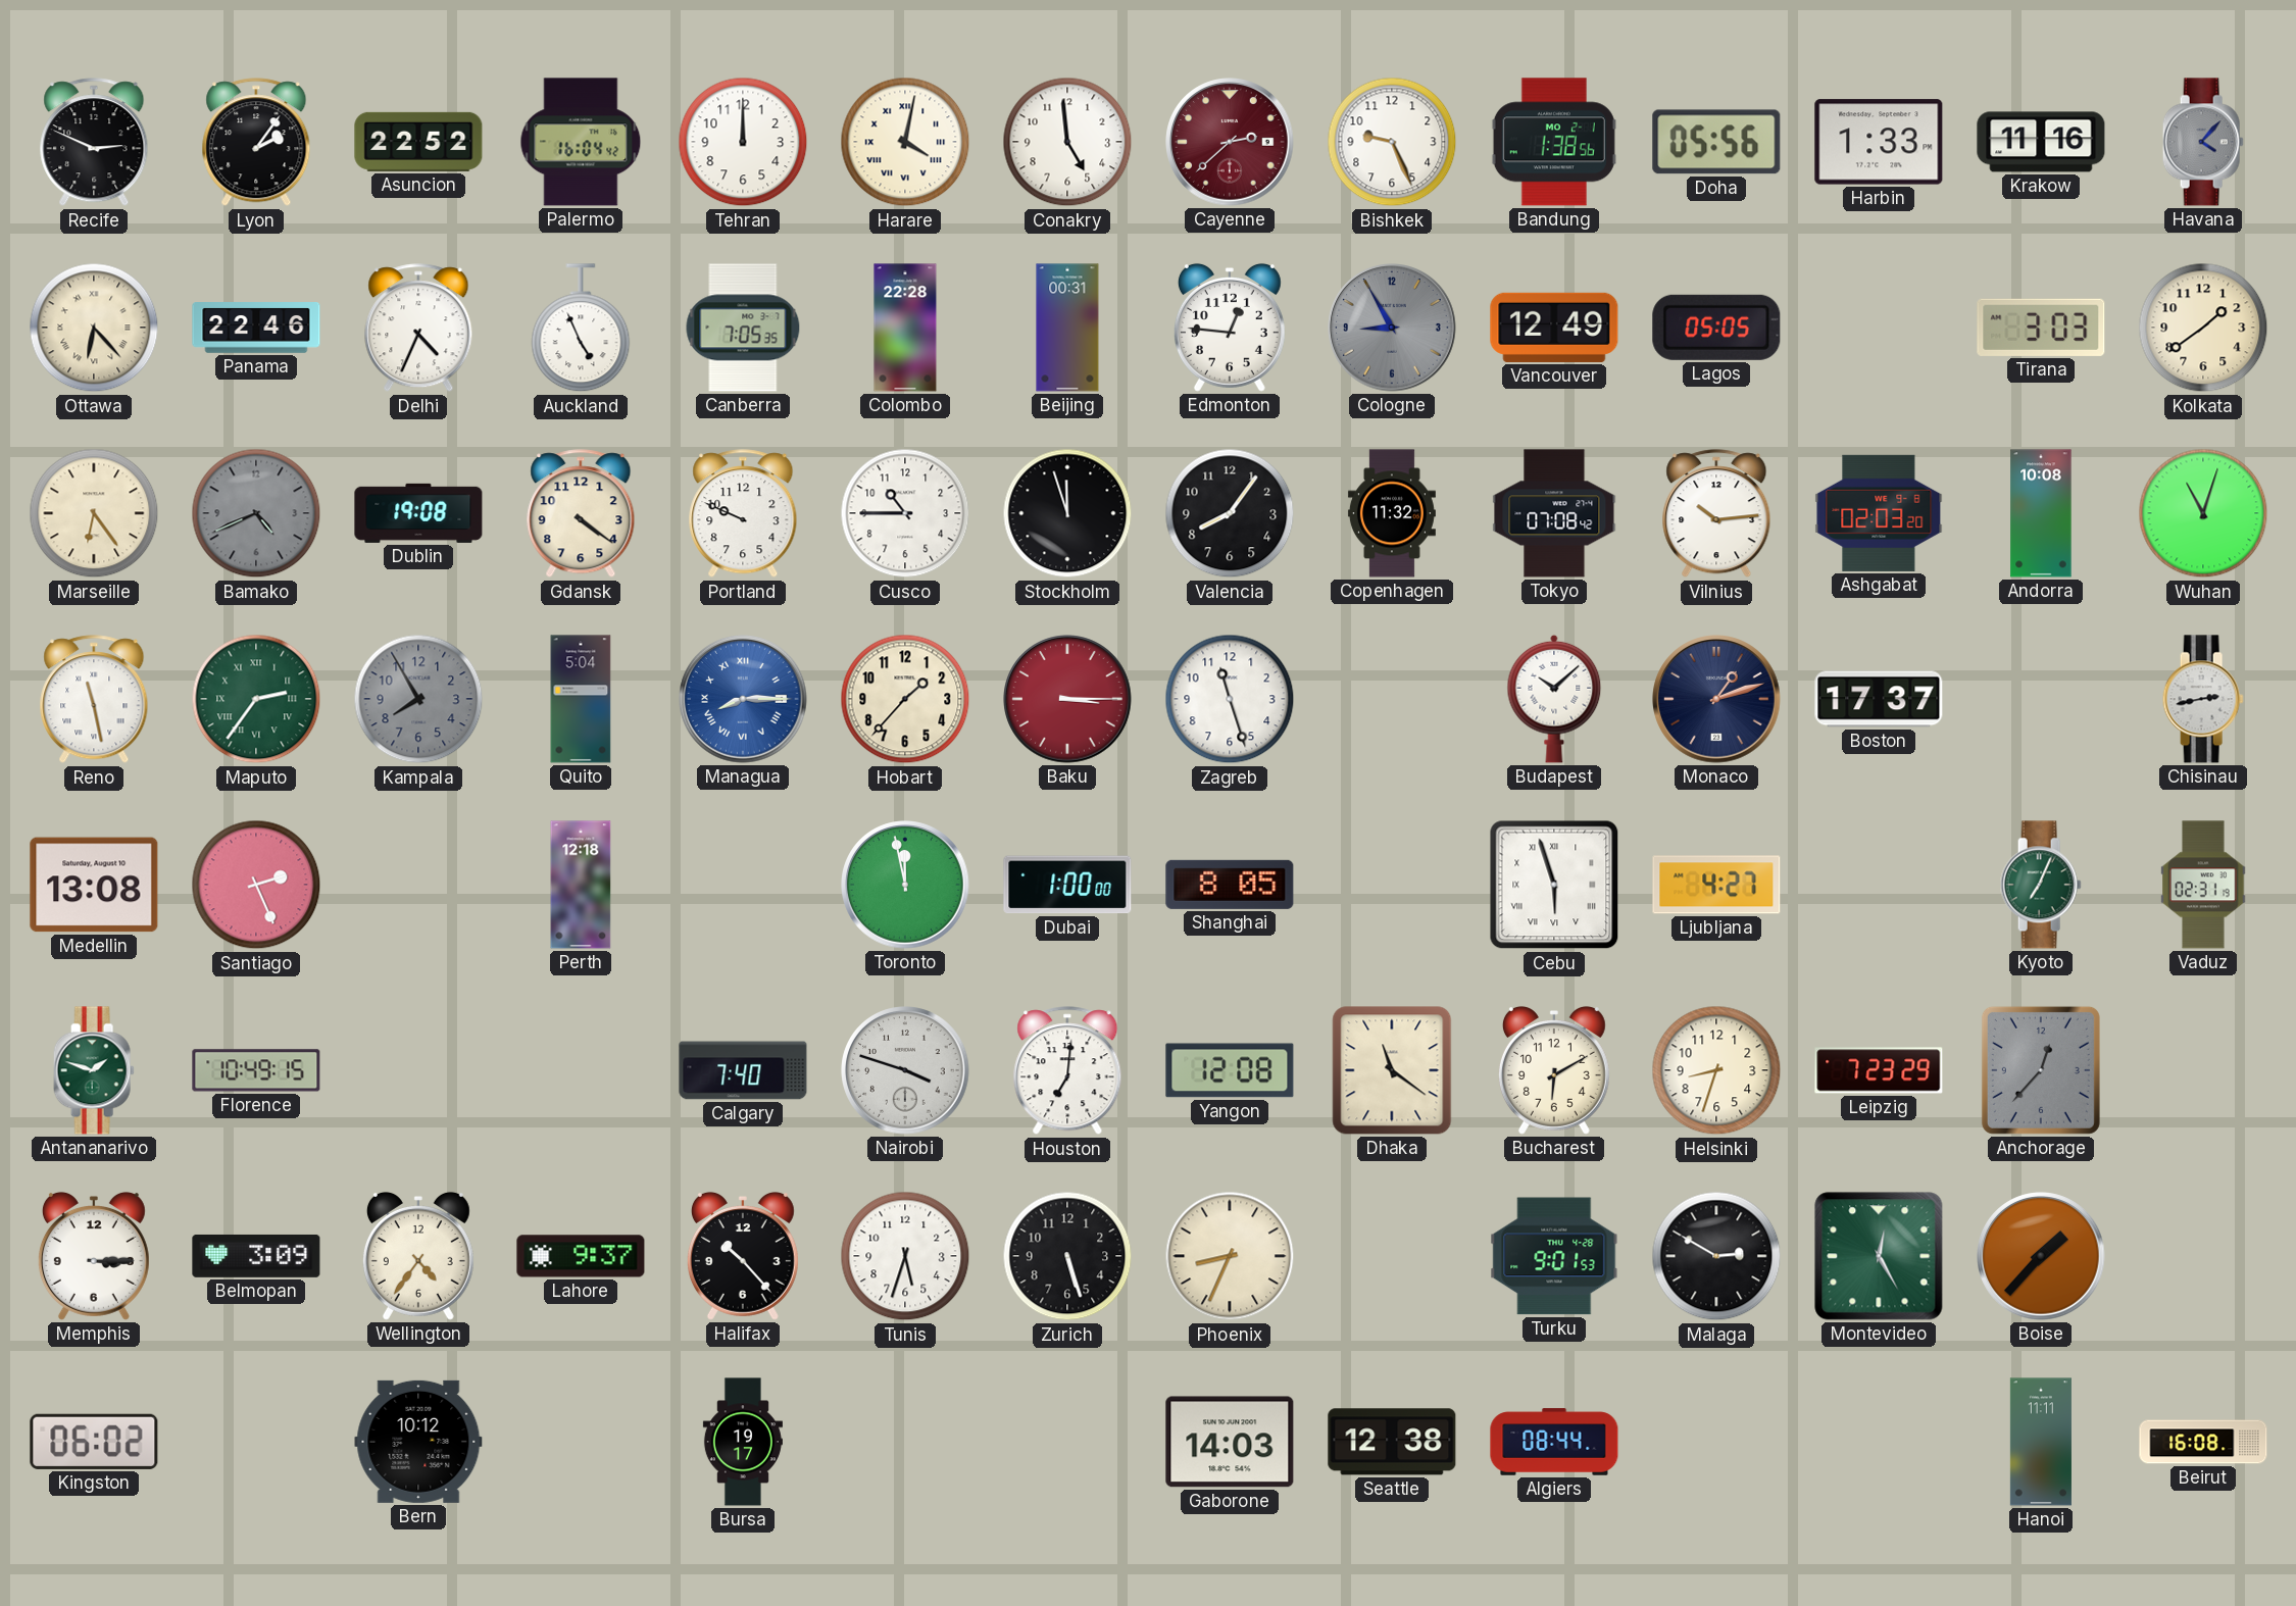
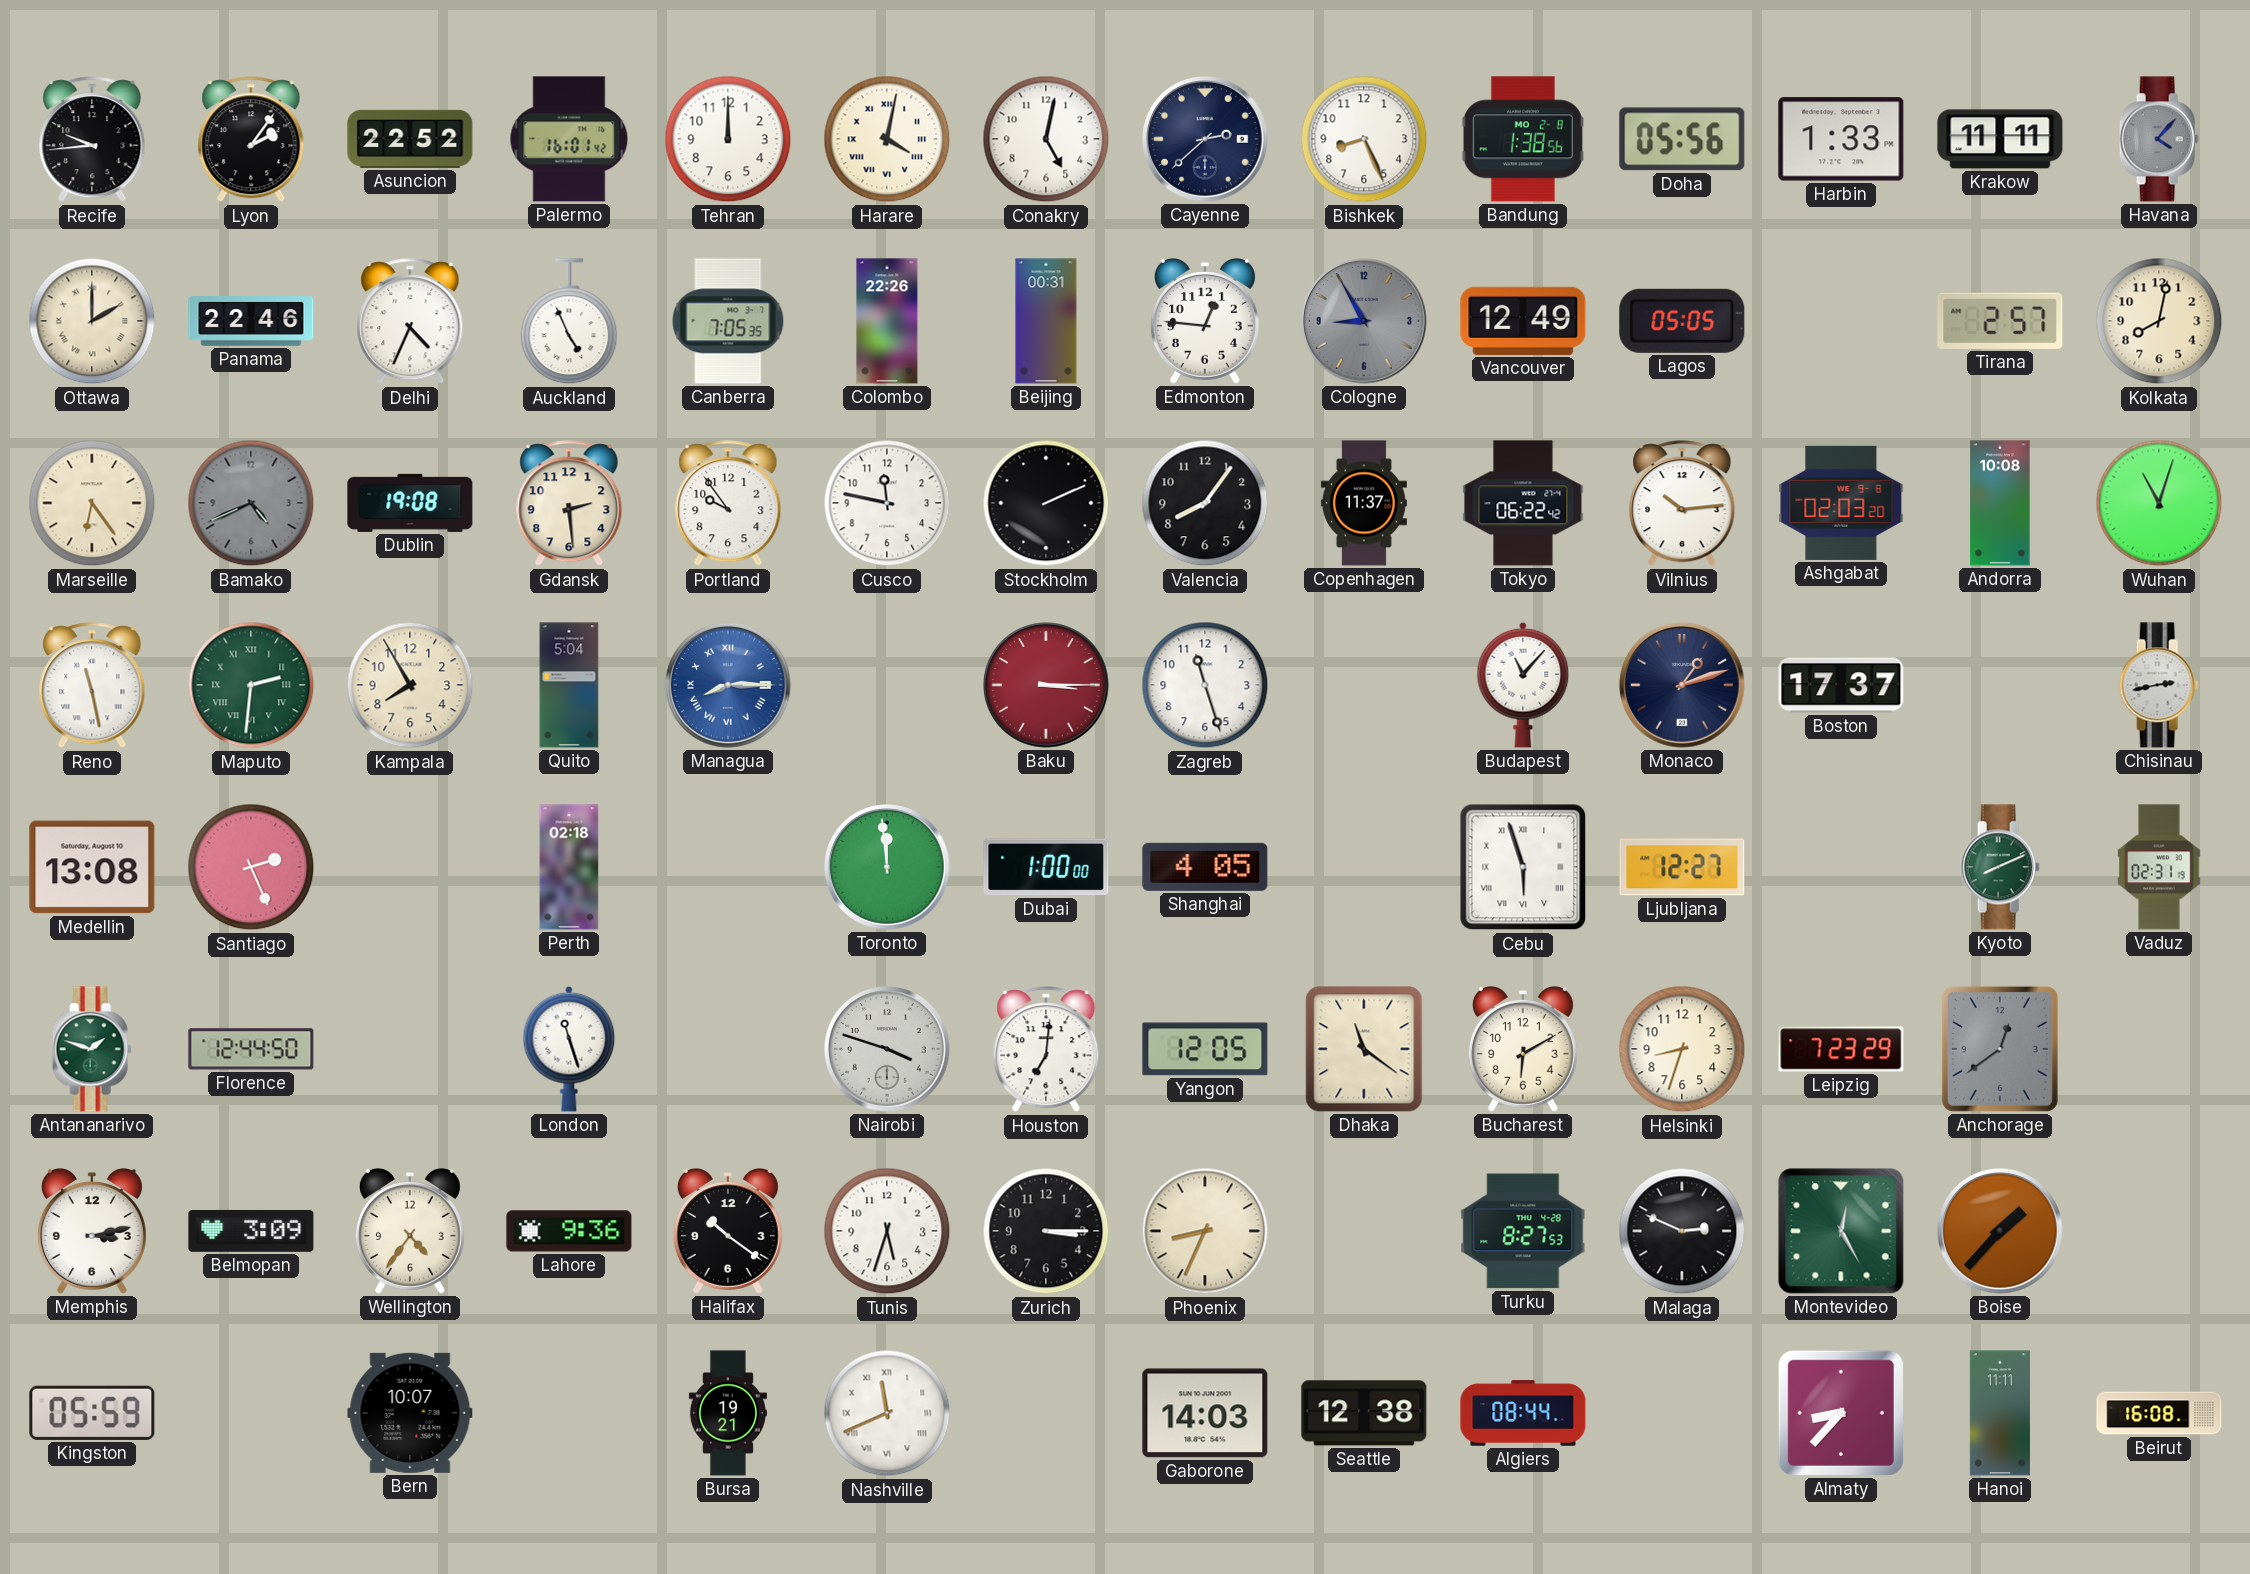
Recife: 2:49 -> 9:44
Palermo: 16:04 -> 16:01
Conakry: 4:59 -> 5:02
Cayenne dial: burgundy -> navy
Bishkek: 9:26 -> 8:26
Bandung date: MO 2-1 -> MO 2-8
Krakow: 11:16 -> 11:11
Ottawa: 6:23 -> 2:00
Colombo: 22:28 -> 22:26
Tirana: 3:03 -> 2:57
Kolkata: 1:39 -> 8:02
Gdansk: 4:21 -> 2:29
Portland: 9:49 -> 9:54
Cusco: 10:45 -> 11:47
Stockholm: 11:57 -> 2:11
Copenhagen: 11:32 -> 11:37
Tokyo: 07:08 -> 06:22
Maputo: 2:36 -> 2:31
Kampala dial: grey -> cream
Hobart: 1:37 -> none
Budapest: 10:08 -> 11:07
Perth: 12:18 -> 02:18
Toronto: 11:58 -> 11:59
Shanghai: 8:05 -> 4:05
Ljubljana: 4:27 -> 12:27
Kyoto: 7:04 -> 8:11
Florence: 10:49 -> 12:44
London: none -> 11:27
Calgary: 7:40 -> none
Yangon: 12:08 -> 12:05
Anchorage: 12:37 -> 12:39
Memphis: 3:15 -> 3:13
Lahore: 9:37 -> 9:36
Halifax: 10:23 -> 10:21
Zurich: 5:27 -> 3:15
Turku: 9:01 -> 8:27
Malaga: 2:50 -> 2:49
Kingston: 06:02 -> 05:59
Bern: 10:12 -> 10:07
Bursa: 19:17 -> 19:21
Nashville: none -> 11:41
Almaty: none -> 8:37
